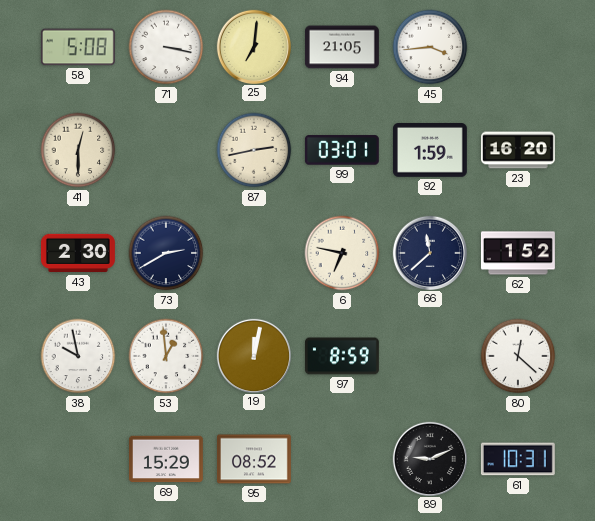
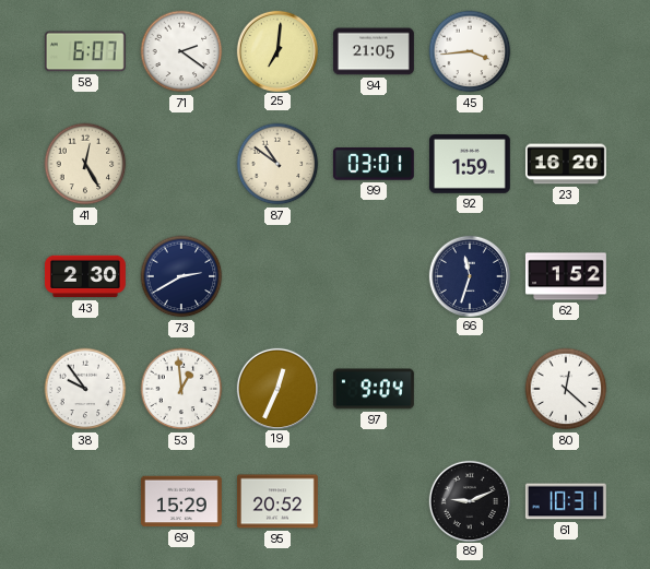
58: 5:08 -> 6:07
71: 3:17 -> 2:21
41: 12:30 -> 12:25
87: 2:43 -> 10:51
6: 6:47 -> none
66: 11:38 -> 11:33
38: 9:58 -> 9:54
19: 12:02 -> 12:34
97: 8:59 -> 9:04
95: 08:52 -> 20:52
